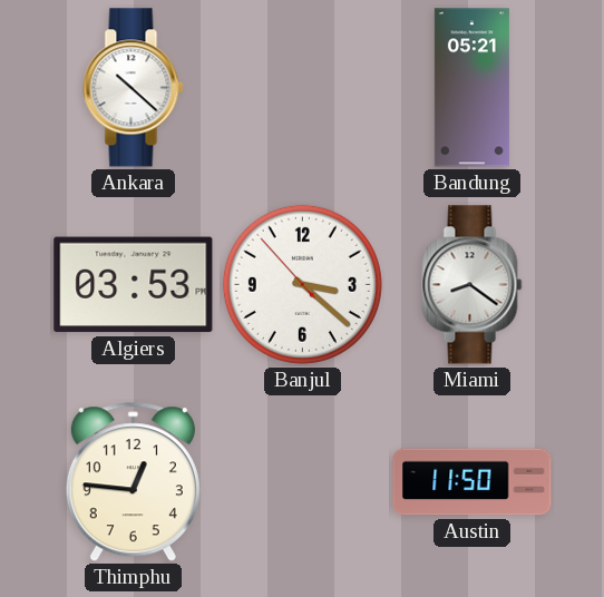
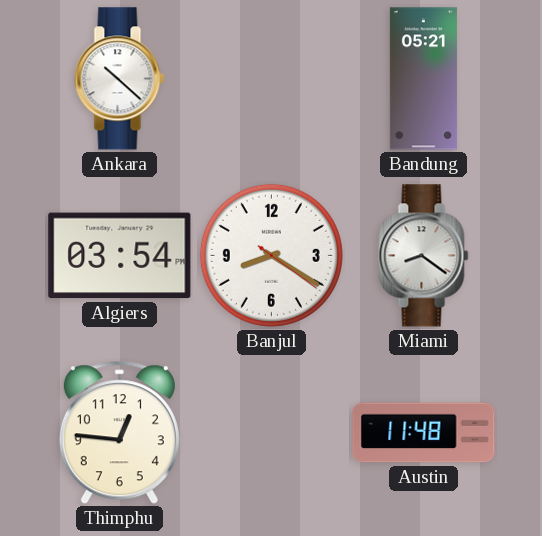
Algiers: 03:53 -> 03:54
Banjul: 3:21 -> 8:20
Austin: 11:50 -> 11:48
